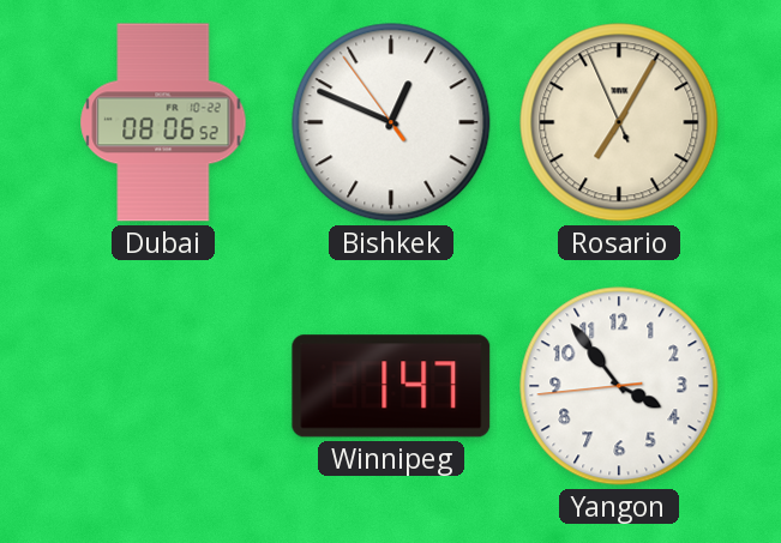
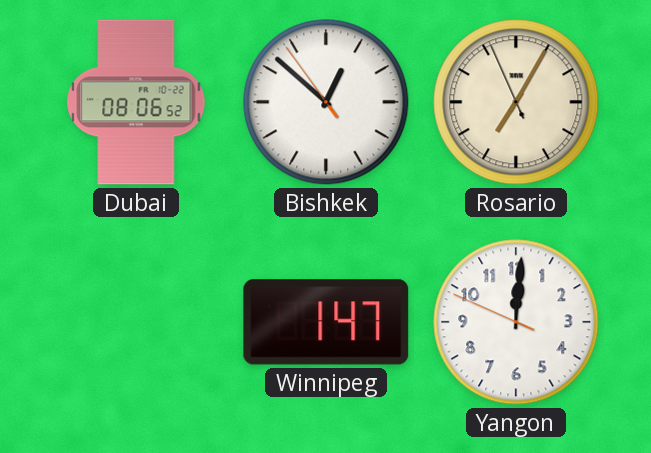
Bishkek: 12:48 -> 12:51
Yangon: 3:53 -> 12:00
